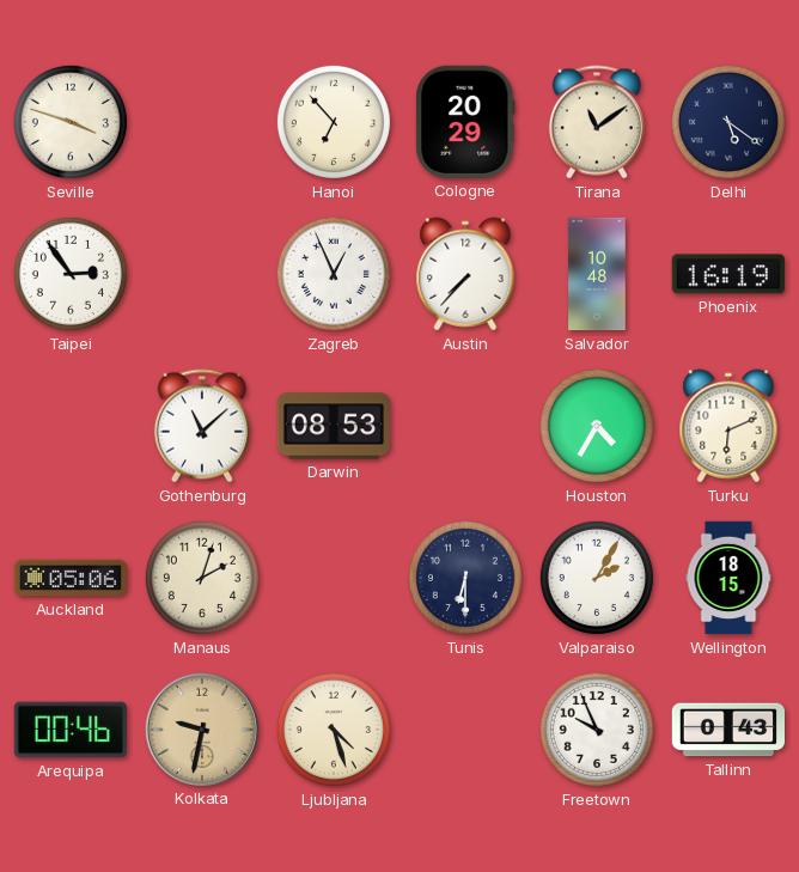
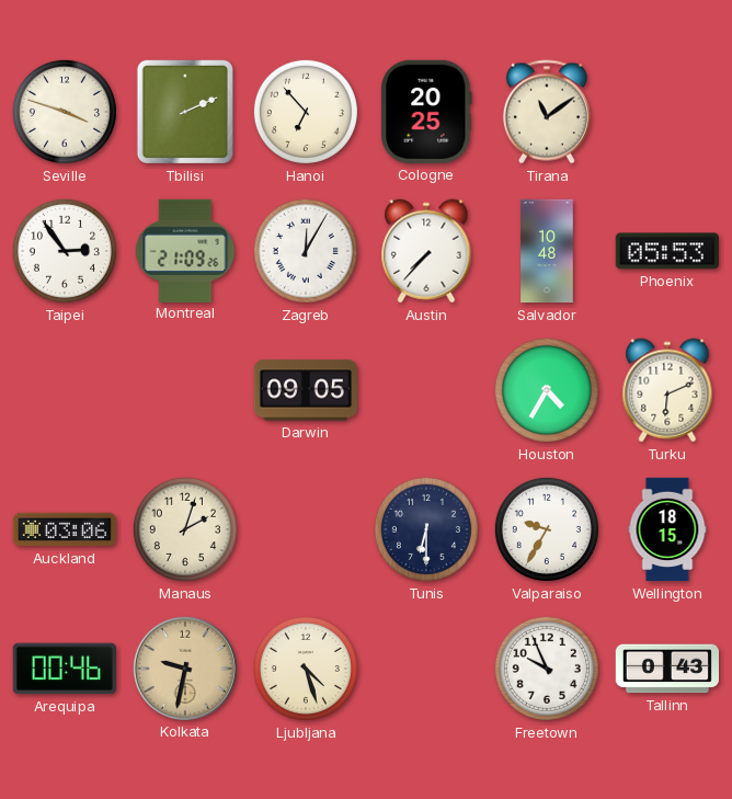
Tbilisi: none -> 2:11
Cologne: 20:29 -> 20:25
Delhi: 5:21 -> none
Montreal: none -> 21:09
Zagreb: 12:56 -> 12:05
Phoenix: 16:19 -> 05:53
Gothenburg: 11:08 -> none
Darwin: 08:53 -> 09:05
Auckland: 05:06 -> 03:06
Valparaiso: 2:05 -> 9:35
